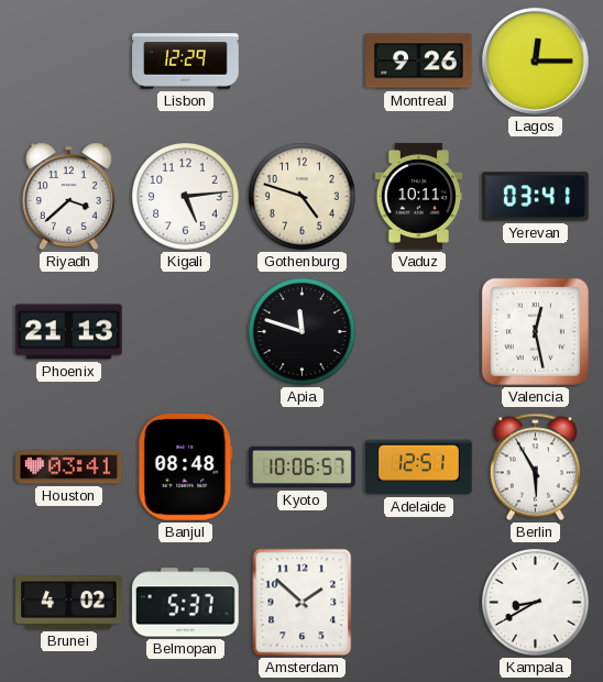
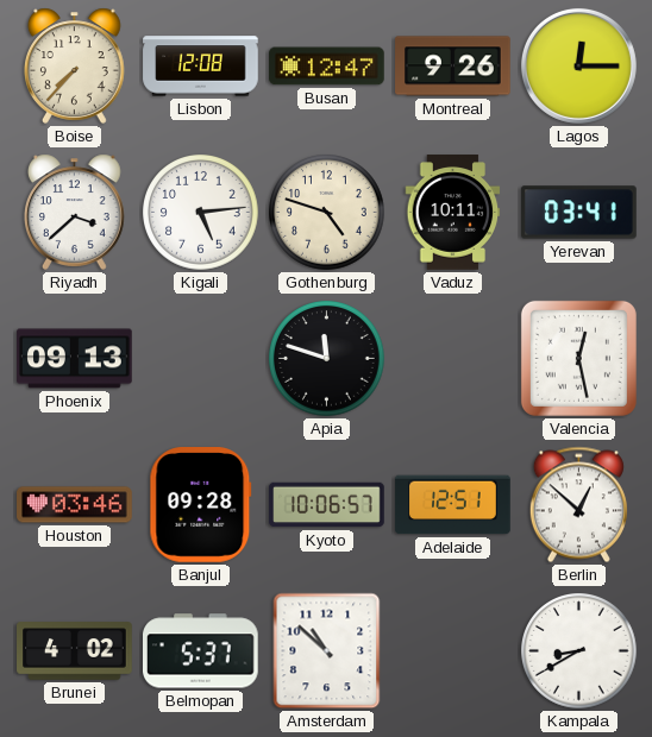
Boise: none -> 7:37
Lisbon: 12:29 -> 12:08
Busan: none -> 12:47
Phoenix: 21:13 -> 09:13
Houston: 03:41 -> 03:46
Banjul: 08:48 -> 09:28
Berlin: 5:55 -> 12:52
Amsterdam: 1:52 -> 10:52
